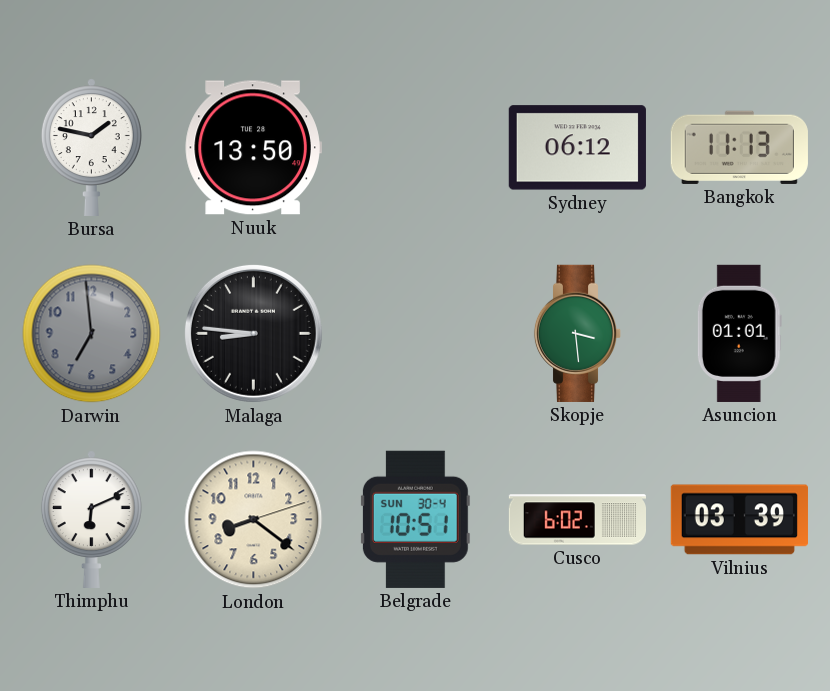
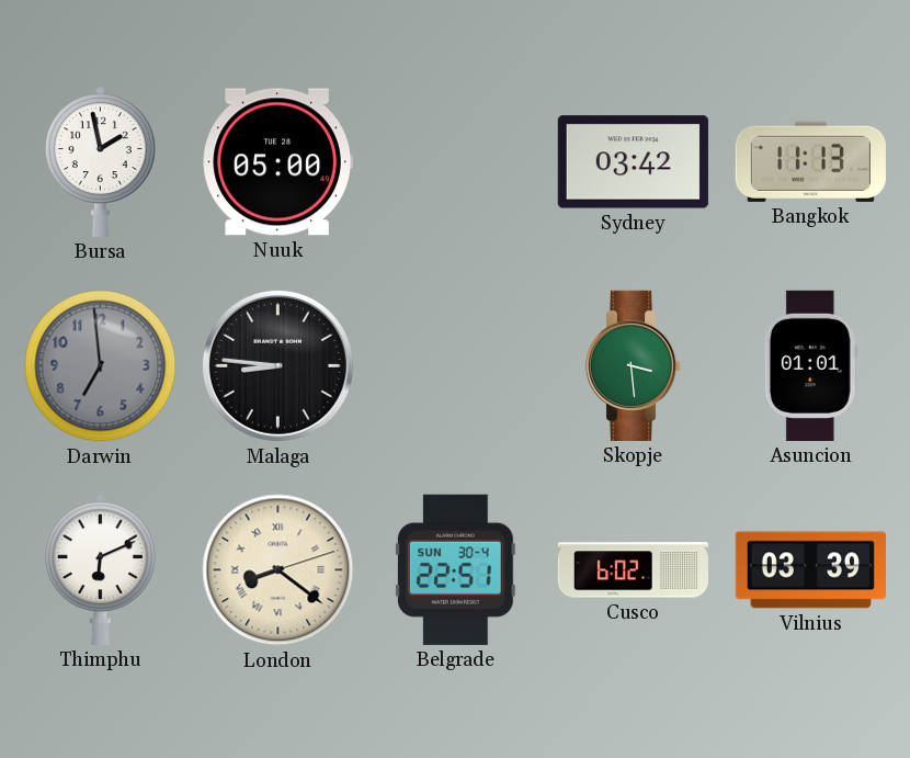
Bursa: 1:47 -> 1:58
Nuuk: 13:50 -> 05:00
Sydney: 06:12 -> 03:42
London numerals: Arabic -> Roman
Belgrade: 10:51 -> 22:51
